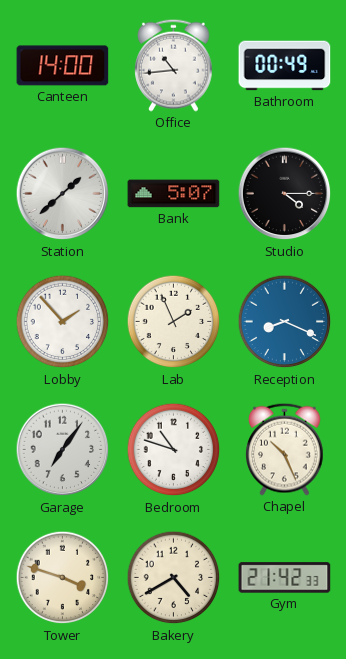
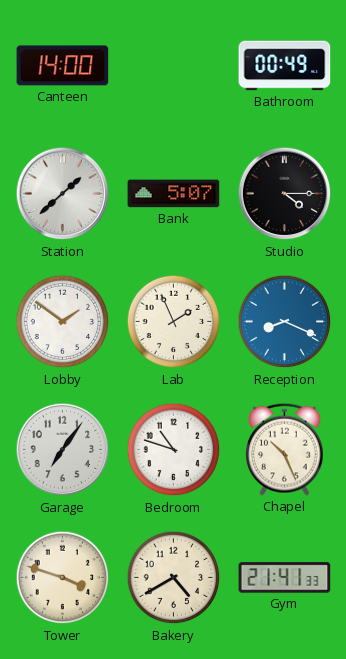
Office: 10:44 -> none
Lobby: 1:53 -> 1:51
Gym: 21:42 -> 21:41
